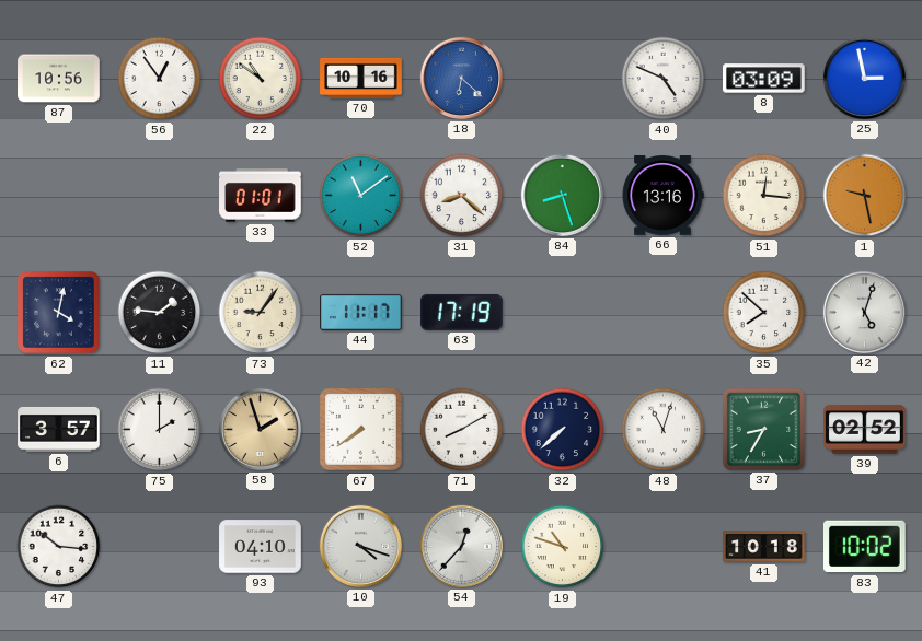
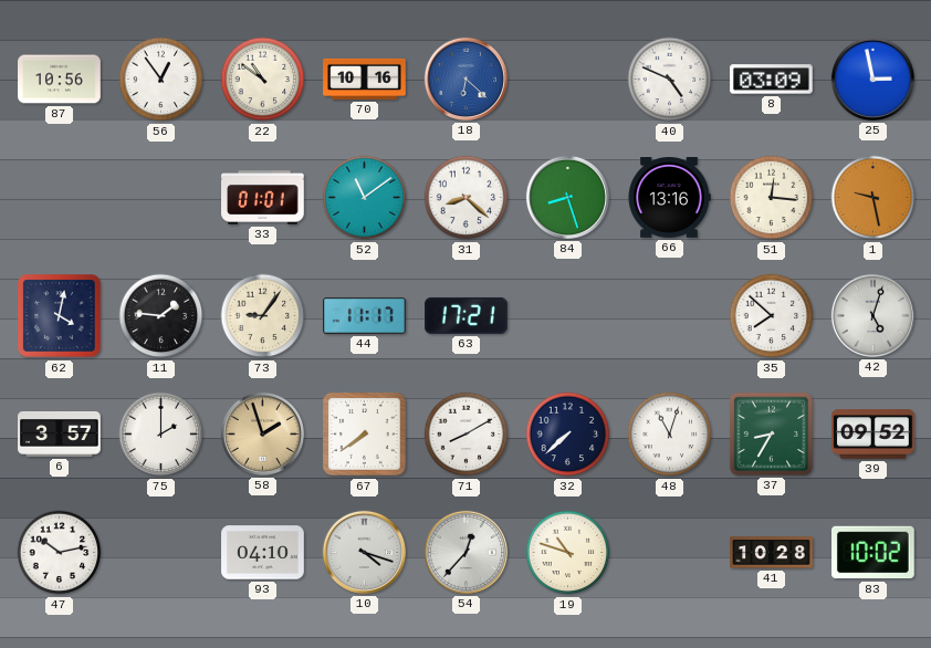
63: 17:19 -> 17:21
39: 02:52 -> 09:52
47: 10:16 -> 10:13
41: 10:18 -> 10:28
